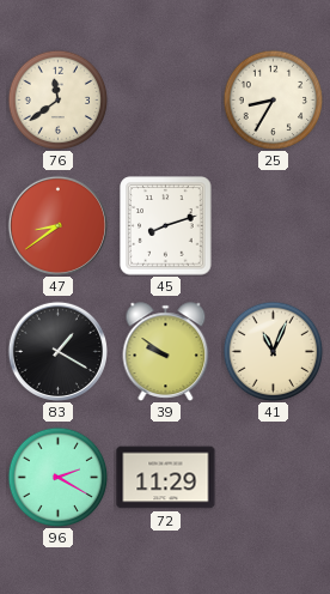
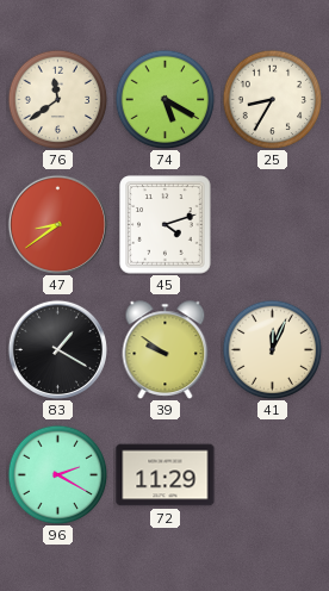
74: none -> 5:20
45: 8:12 -> 4:12
41: 11:04 -> 12:04
